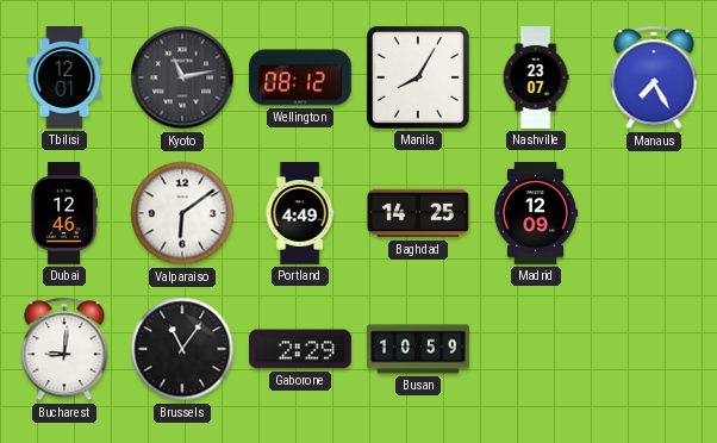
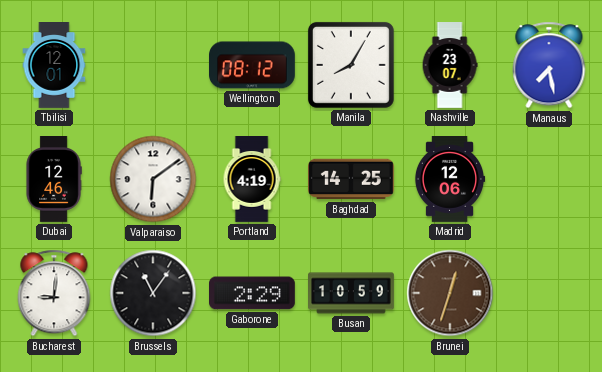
Kyoto: 11:13 -> none
Manaus: 7:25 -> 7:28
Portland: 4:49 -> 4:19
Madrid: 12:09 -> 12:06
Brunei: none -> 12:33
